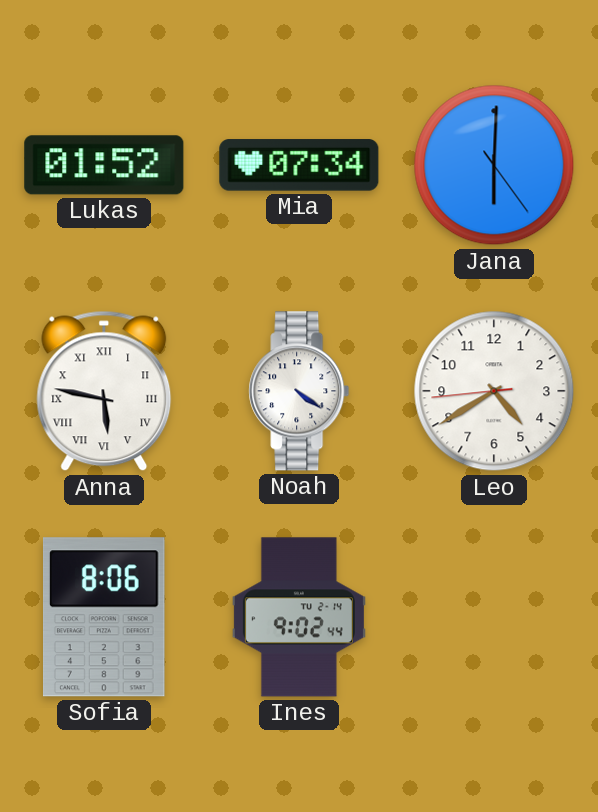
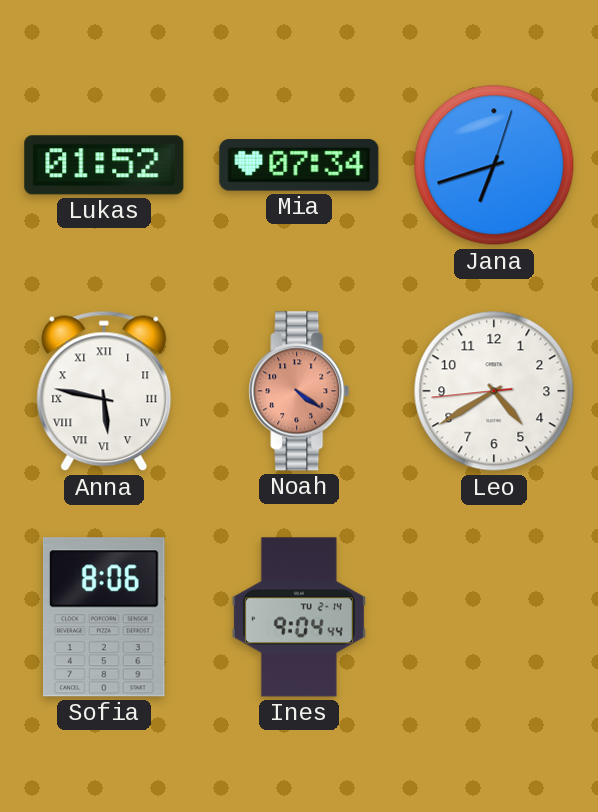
Jana: 6:00 -> 6:42
Noah dial: white -> salmon
Ines: 9:02 -> 9:04
